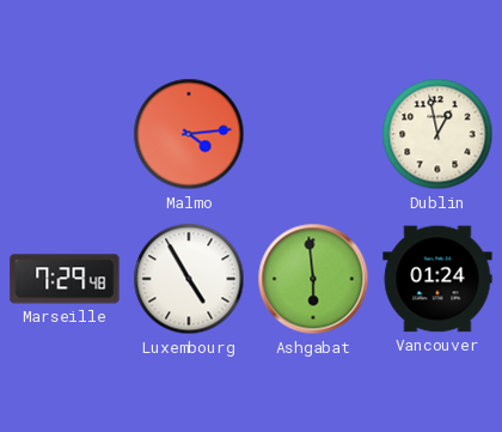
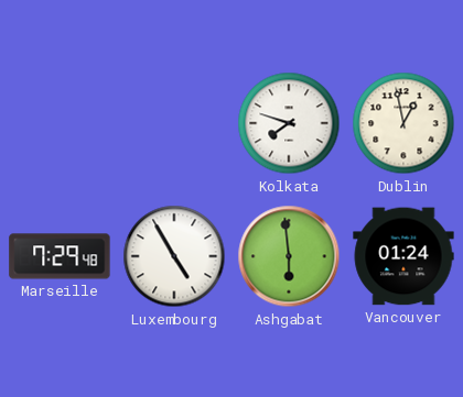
Malmo: 4:14 -> none
Kolkata: none -> 7:48
